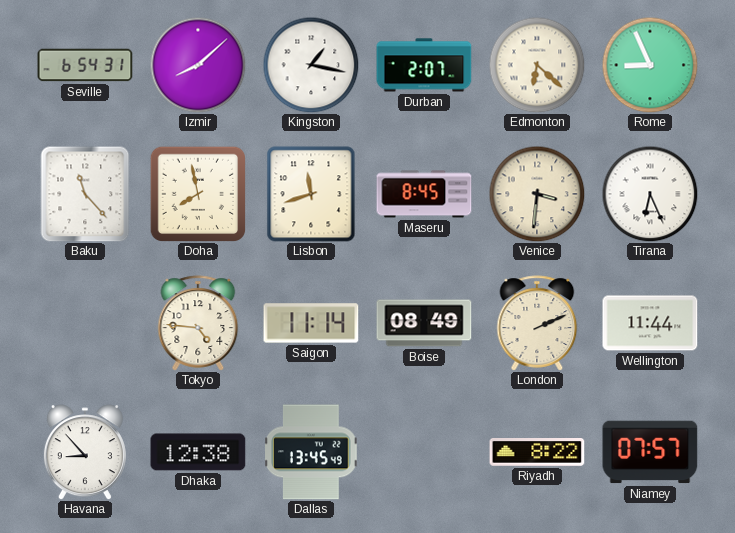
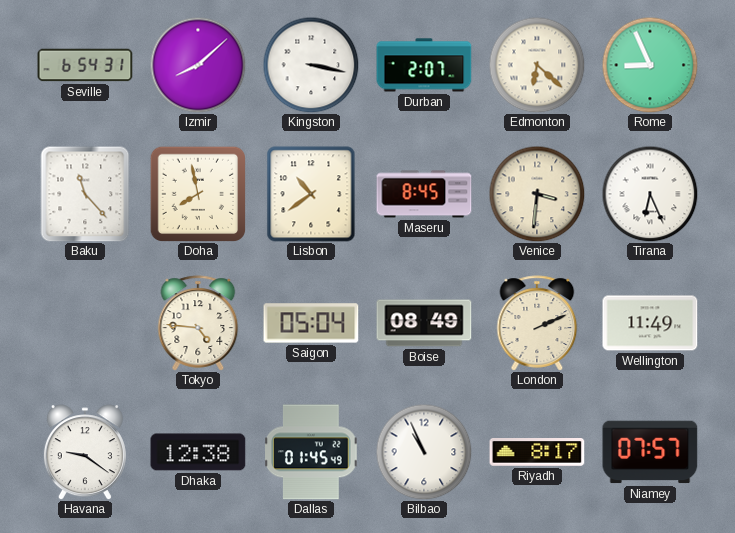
Kingston: 1:17 -> 3:17
Lisbon: 11:42 -> 10:39
Saigon: 11:14 -> 05:04
Wellington: 11:44 -> 11:49
Havana: 8:53 -> 9:21
Dallas: 13:45 -> 01:45
Bilbao: none -> 10:56
Riyadh: 8:22 -> 8:17
